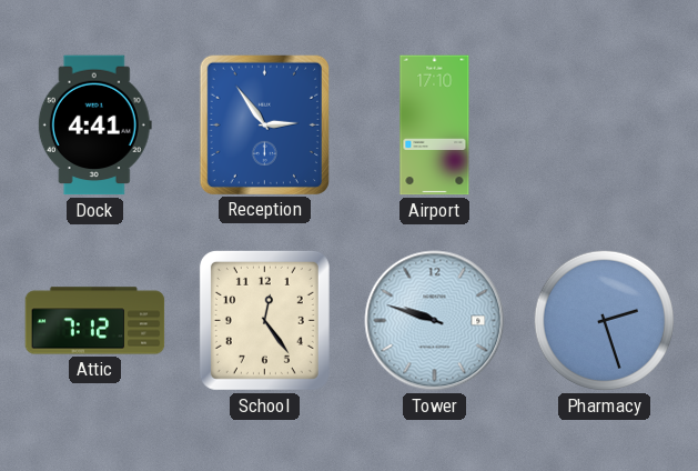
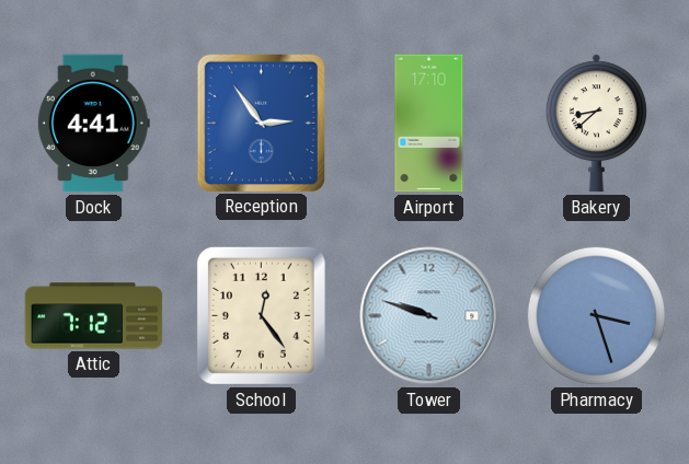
Bakery: none -> 8:38
Pharmacy: 2:27 -> 3:27
